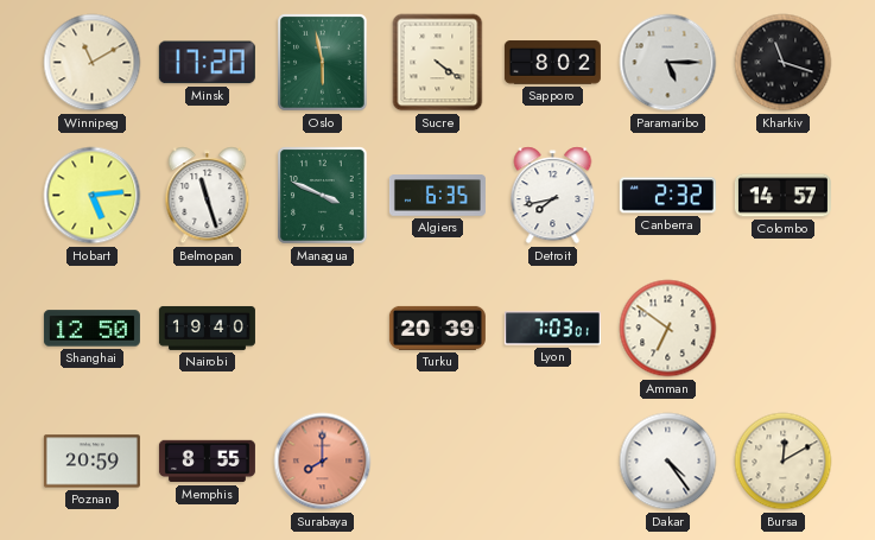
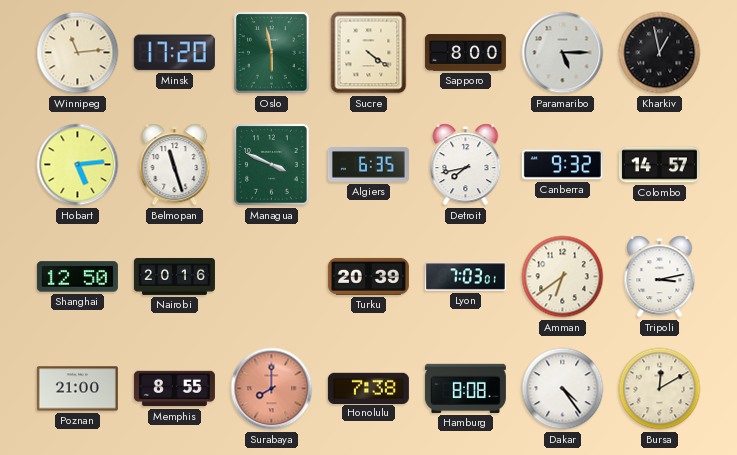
Winnipeg: 11:10 -> 11:14
Sapporo: 8:02 -> 8:00
Kharkiv: 11:18 -> 12:58
Canberra: 2:32 -> 9:32
Nairobi: 19:40 -> 20:16
Amman: 6:51 -> 6:39
Tripoli: none -> 3:13
Poznan: 20:59 -> 21:00
Honolulu: none -> 7:38
Hamburg: none -> 8:08
